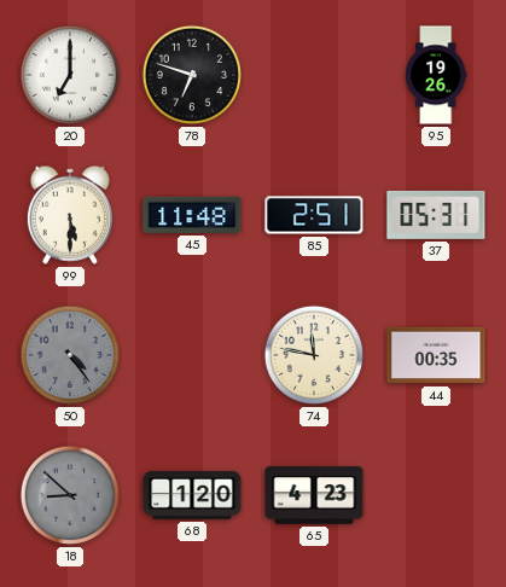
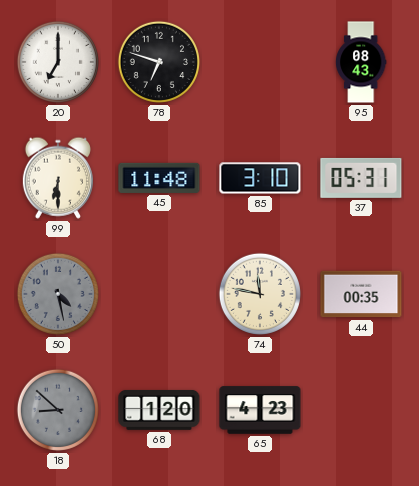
95: 19:26 -> 08:43
99: 5:30 -> 6:30
85: 2:51 -> 3:10
50: 4:24 -> 4:28
